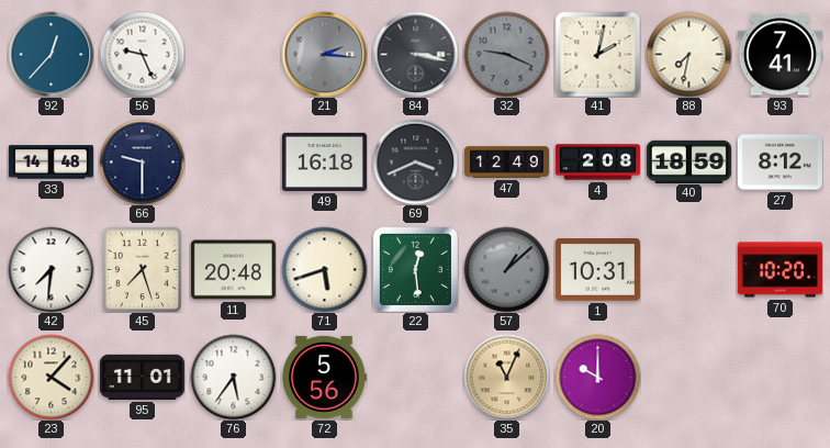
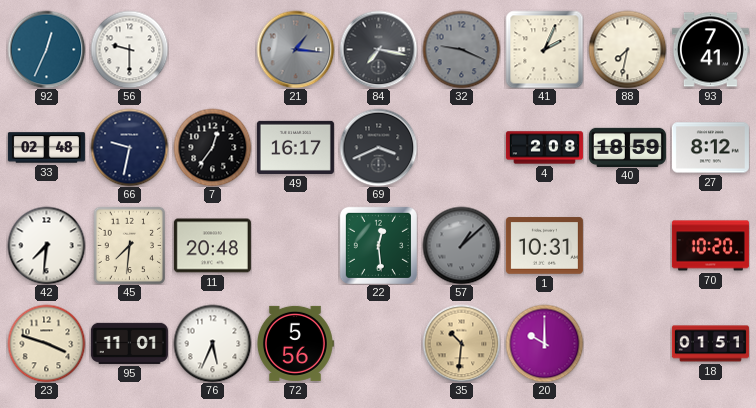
92: 12:37 -> 12:34
56: 9:26 -> 9:30
21: 2:16 -> 1:16
84: 3:17 -> 7:17
41: 2:02 -> 2:04
33: 14:48 -> 02:48
66: 9:30 -> 9:32
7: none -> 12:36
49: 16:18 -> 16:17
47: 12:49 -> none
45: 7:27 -> 7:31
71: 5:42 -> none
23: 4:07 -> 3:48
76: 5:36 -> 5:34
35: 11:04 -> 10:31
18: none -> 01:51
